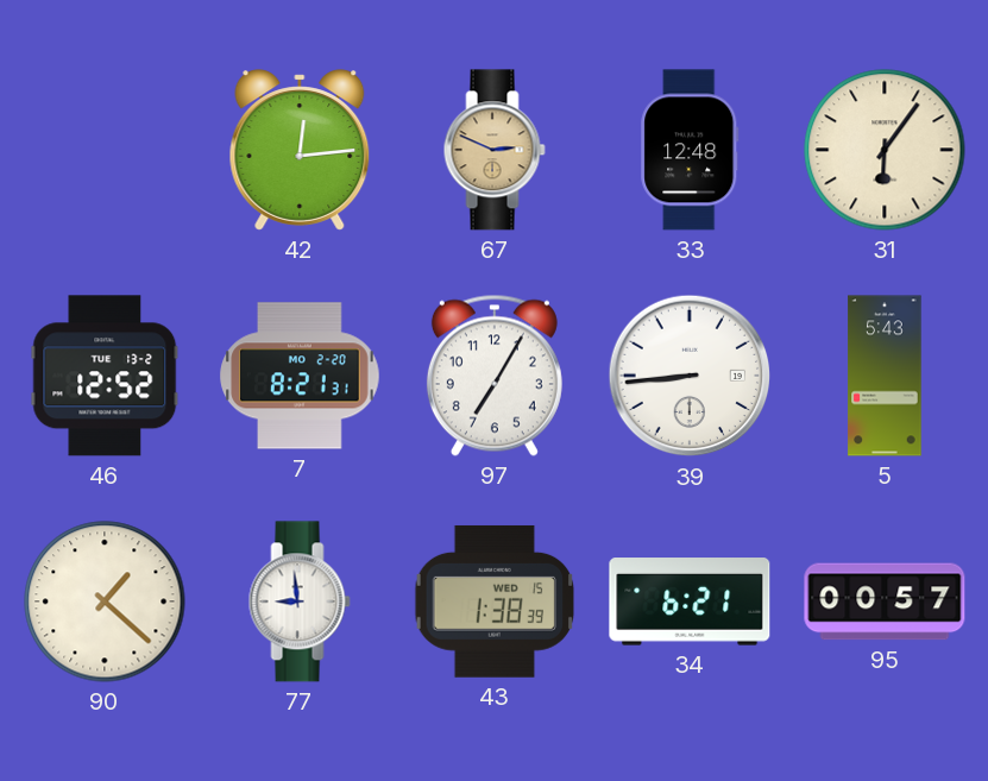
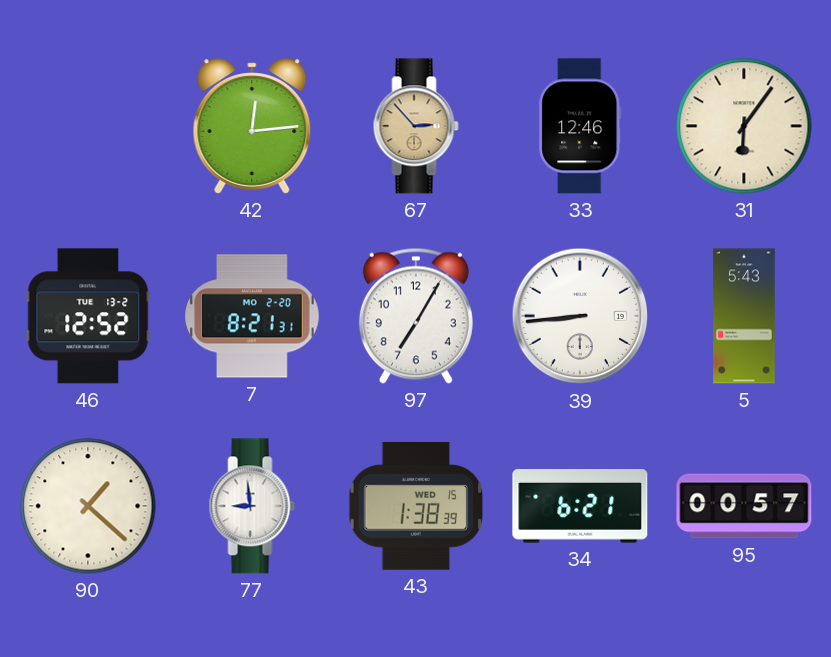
67: 2:49 -> 2:53
33: 12:48 -> 12:46
